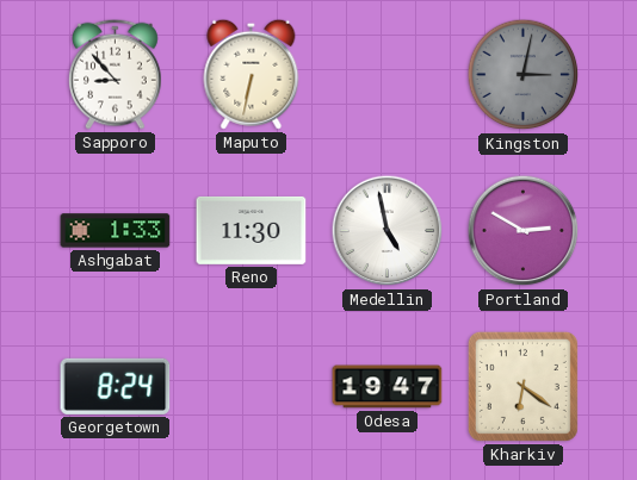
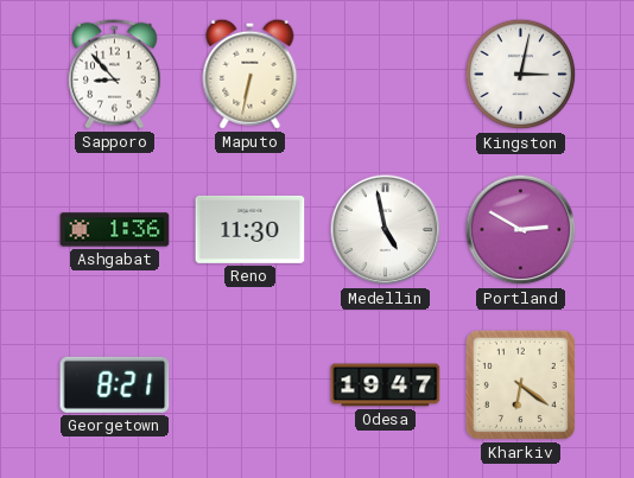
Kingston dial: grey -> white
Ashgabat: 1:33 -> 1:36
Georgetown: 8:24 -> 8:21
